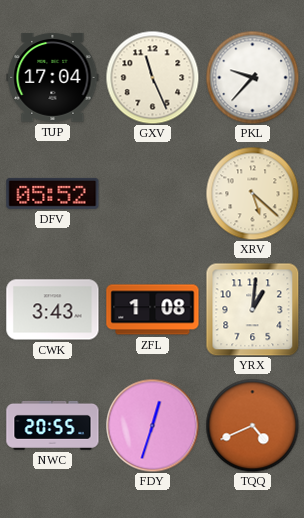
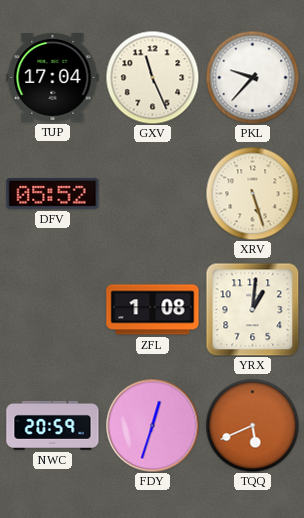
XRV: 5:22 -> 5:27
CWK: 3:43 -> none
NWC: 20:55 -> 20:59
TQQ: 4:41 -> 5:41
